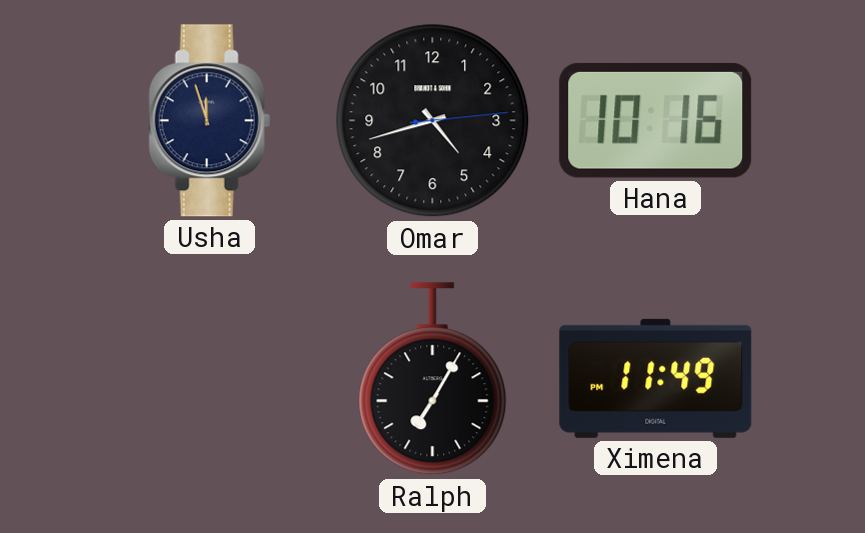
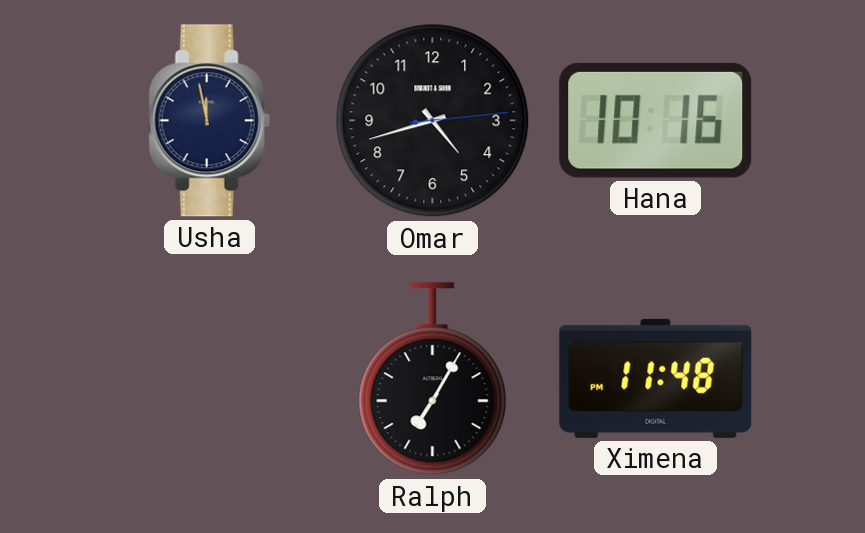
Usha: 11:57 -> 11:58
Ximena: 11:49 -> 11:48
